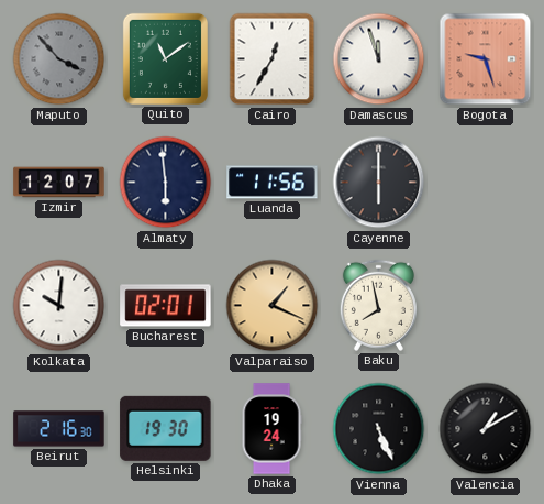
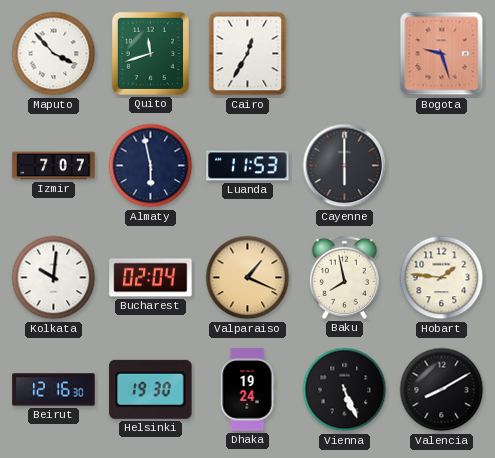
Maputo dial: grey -> white
Quito: 11:09 -> 11:42
Damascus: 11:57 -> none
Izmir: 12:07 -> 7:07
Almaty: 5:59 -> 5:58
Luanda: 11:56 -> 11:53
Bucharest: 02:01 -> 02:04
Hobart: none -> 1:46
Beirut: 2:16 -> 12:16
Valencia: 1:10 -> 8:10
